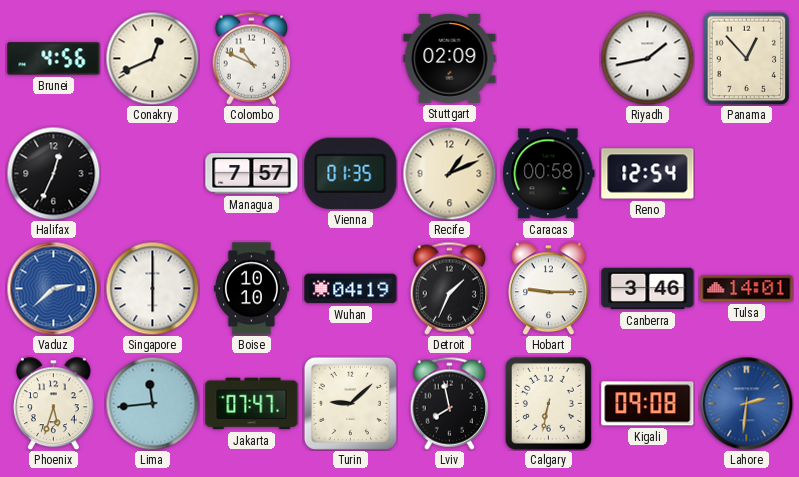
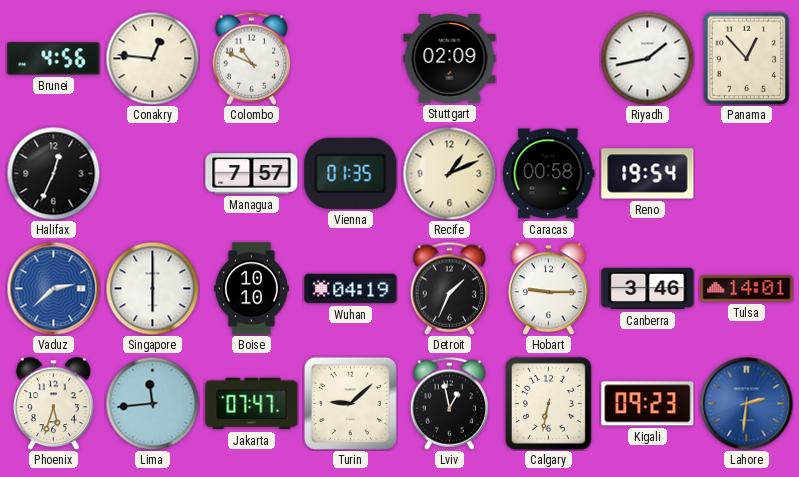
Conakry: 12:41 -> 12:46
Reno: 12:54 -> 19:54
Lviv: 7:58 -> 12:58
Kigali: 09:08 -> 09:23
